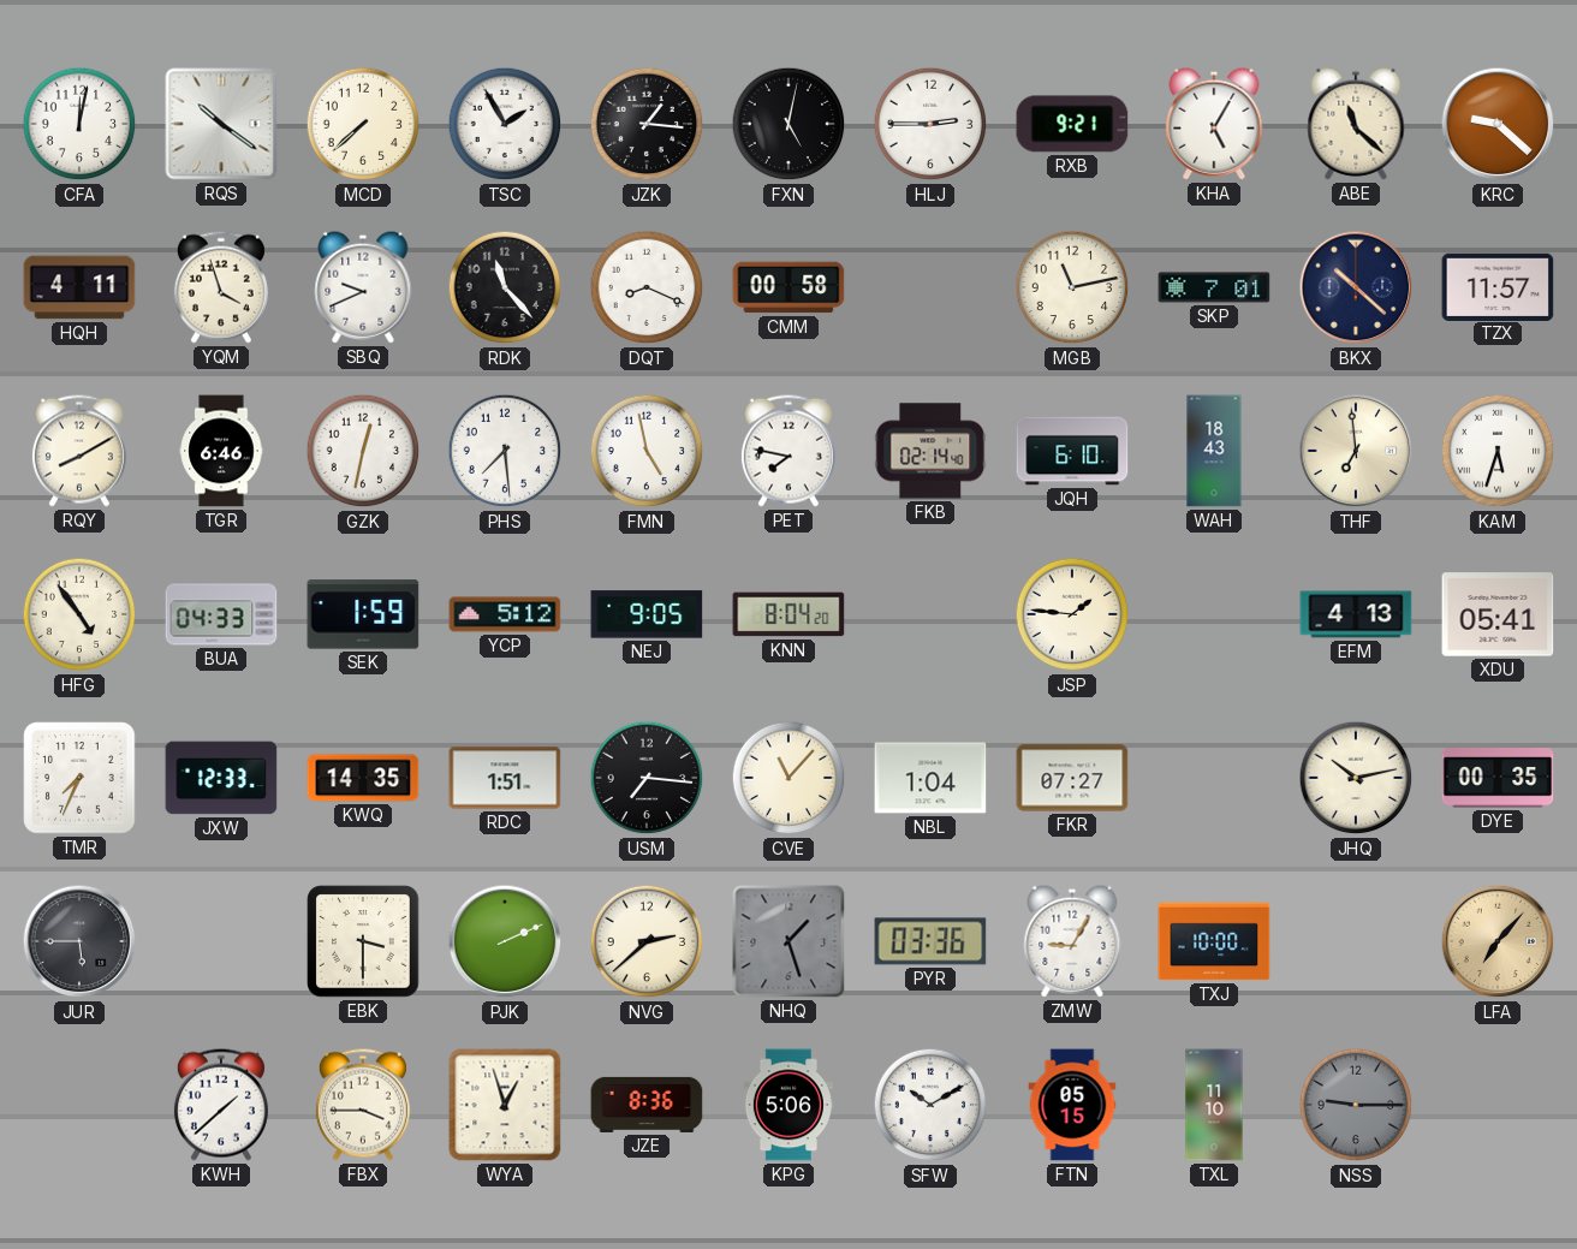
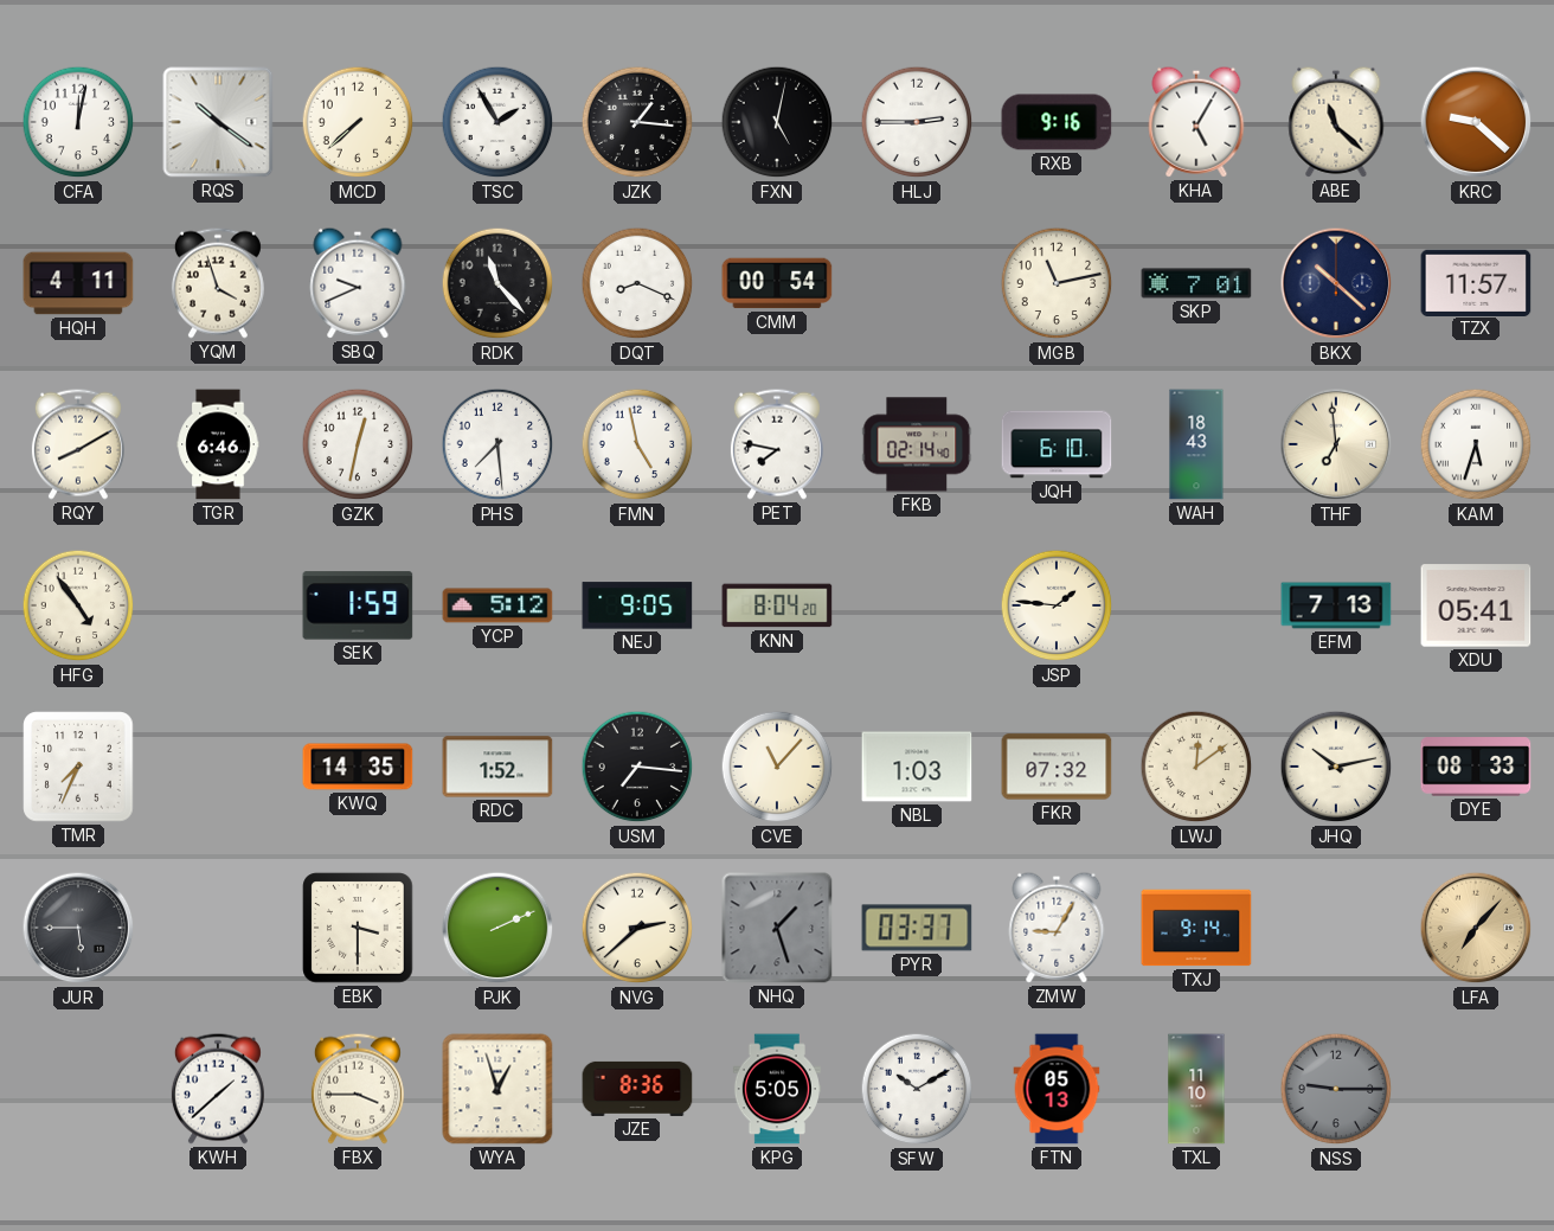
RXB: 9:21 -> 9:16
CMM: 00:58 -> 00:54
BUA: 04:33 -> none
EFM: 4:13 -> 7:13
JXW: 12:33 -> none
RDC: 1:51 -> 1:52
NBL: 1:04 -> 1:03
FKR: 07:27 -> 07:32
LWJ: none -> 12:09
DYE: 00:35 -> 08:33
PYR: 03:36 -> 03:37
TXJ: 10:00 -> 9:14
KPG: 5:06 -> 5:05
FTN: 05:15 -> 05:13
